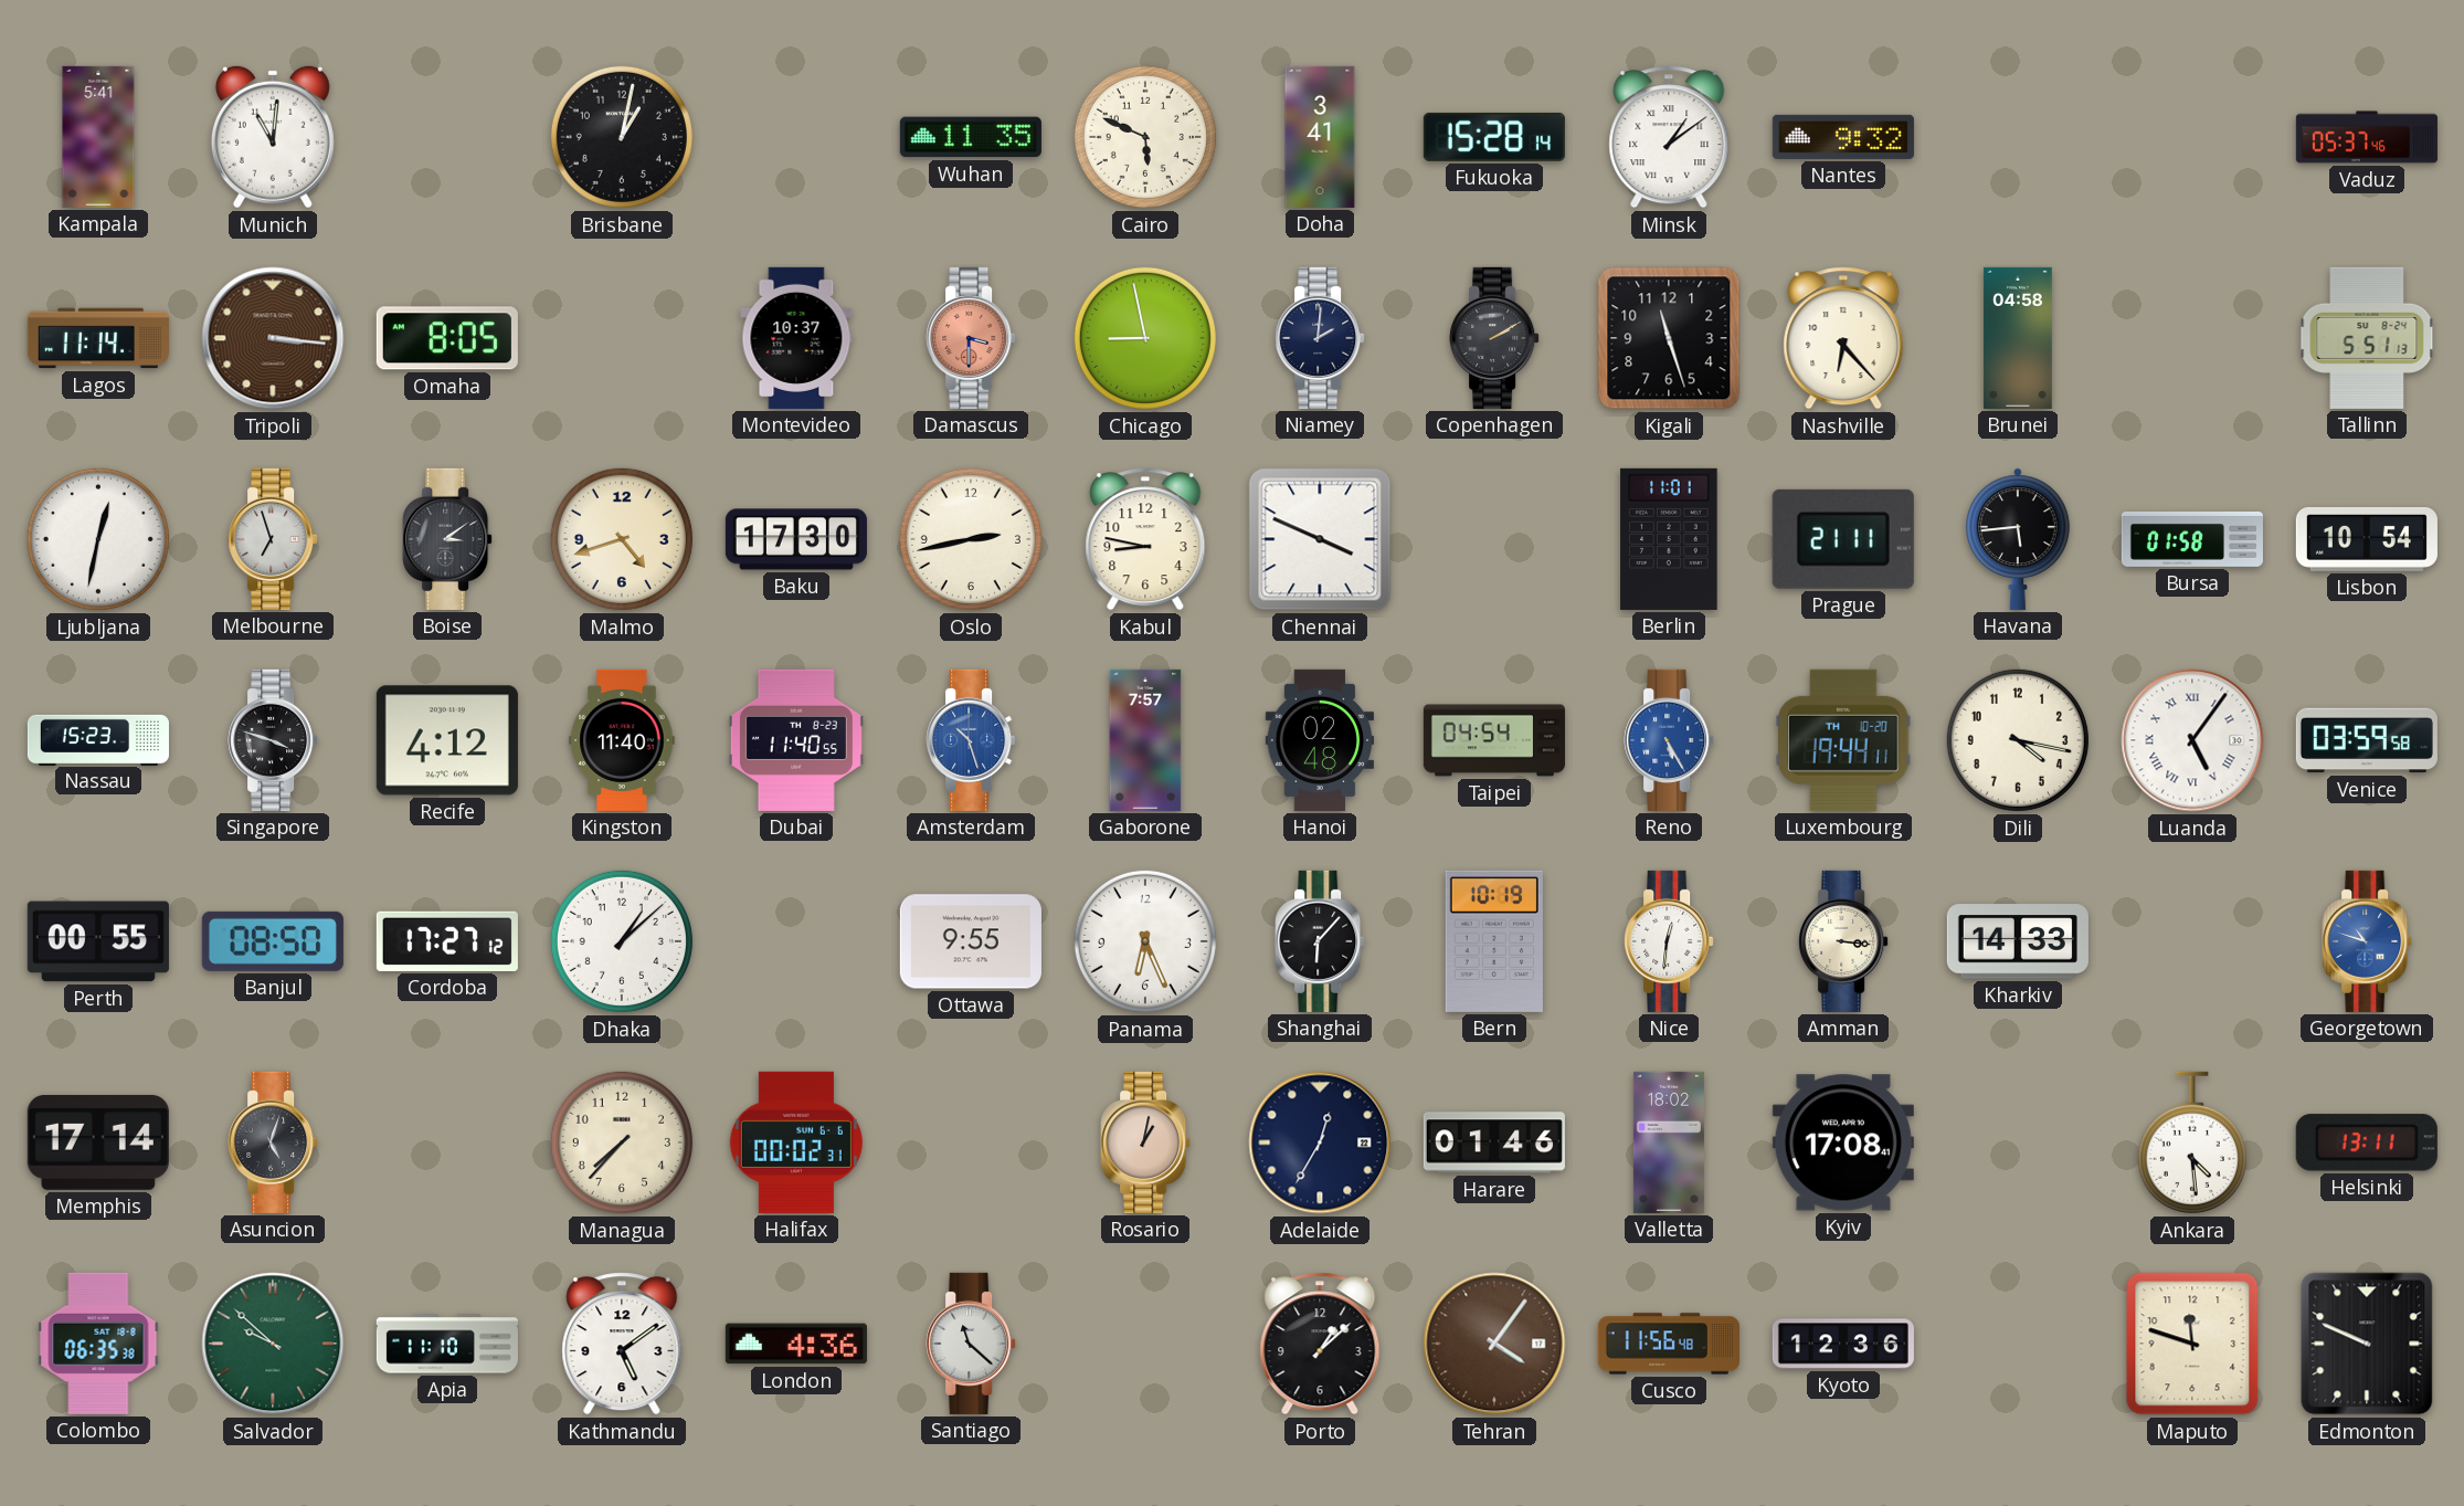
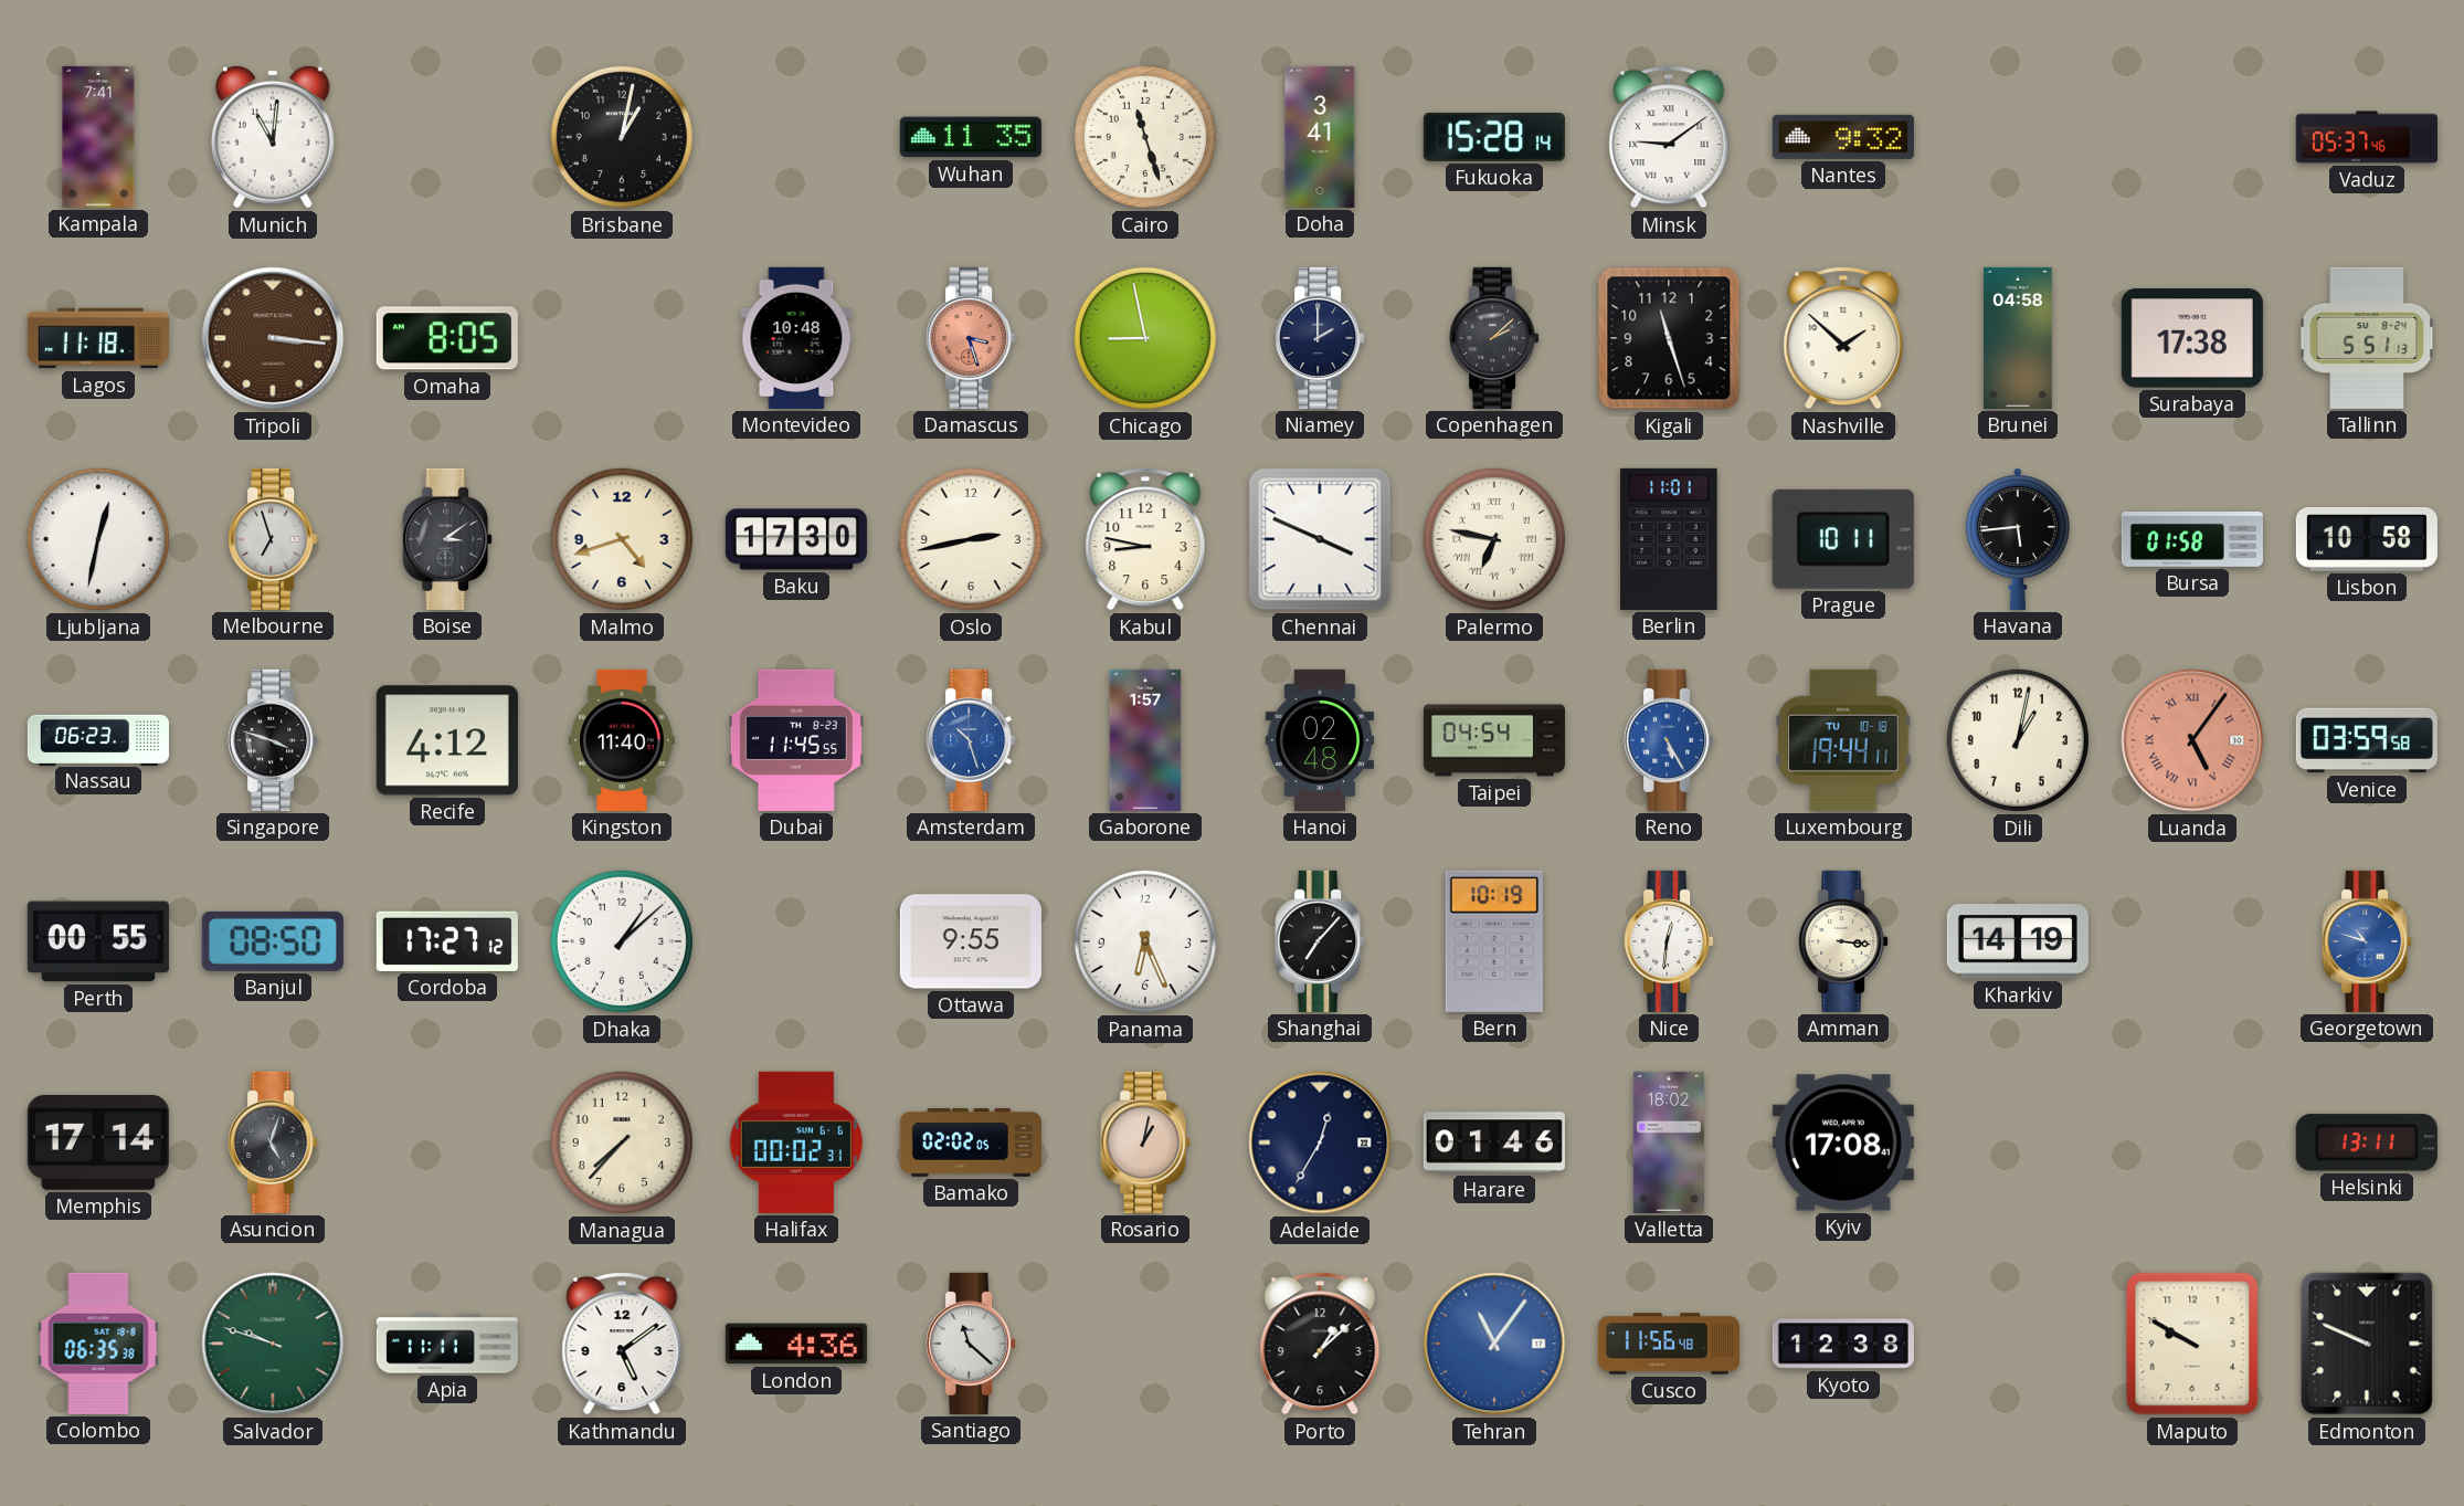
Kampala: 5:41 -> 7:41
Cairo: 5:49 -> 11:27
Minsk: 1:09 -> 9:09
Lagos: 11:14 -> 11:18
Montevideo: 10:37 -> 10:48
Damascus: 3:30 -> 3:27
Niamey: 2:01 -> 2:00
Copenhagen: 2:10 -> 2:08
Nashville: 6:23 -> 1:52
Surabaya: none -> 17:38
Palermo: none -> 6:47
Prague: 21:11 -> 10:11
Lisbon: 10:54 -> 10:58
Nassau: 15:23 -> 06:23
Dubai: 11:40 -> 11:45
Gaborone: 7:57 -> 1:57
Luxembourg date: TH 10-20 -> TU 10-18
Dili: 4:17 -> 1:02
Luanda dial: white -> salmon
Shanghai: 6:07 -> 7:07
Kharkiv: 14:33 -> 14:19
Bamako: none -> 02:02
Ankara: 4:29 -> none
Salvador: 9:52 -> 9:48
Apia: 11:10 -> 11:11
Tehran: 4:06 -> 11:06
Tehran dial: brown -> blue
Kyoto: 12:36 -> 12:38
Maputo: 11:48 -> 9:50
